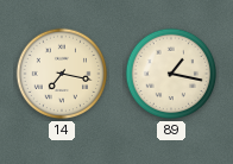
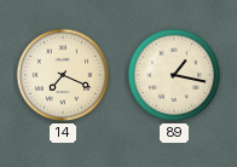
14: 7:17 -> 7:19
